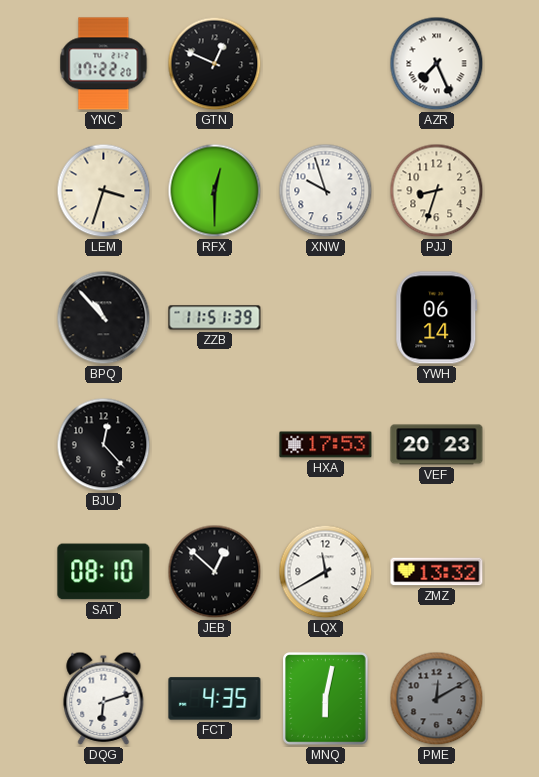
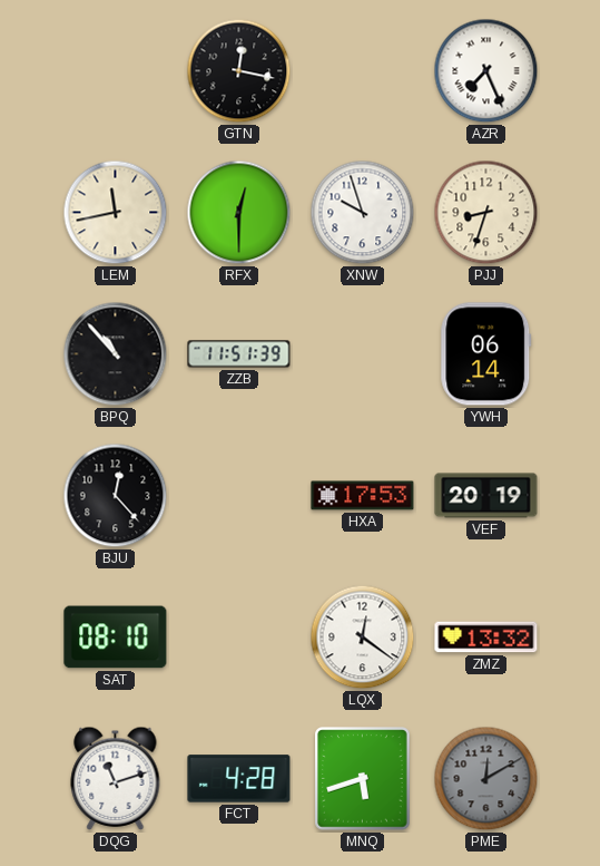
YNC: 17:22 -> none
GTN: 12:49 -> 12:17
LEM: 3:33 -> 11:43
VEF: 20:23 -> 20:19
JEB: 12:52 -> none
LQX: 11:40 -> 12:21
DQG: 6:12 -> 11:12
FCT: 4:35 -> 4:28
MNQ: 6:02 -> 5:42
